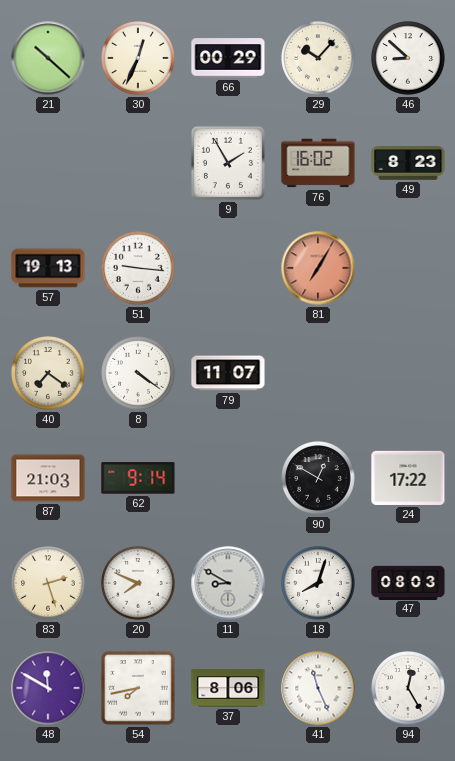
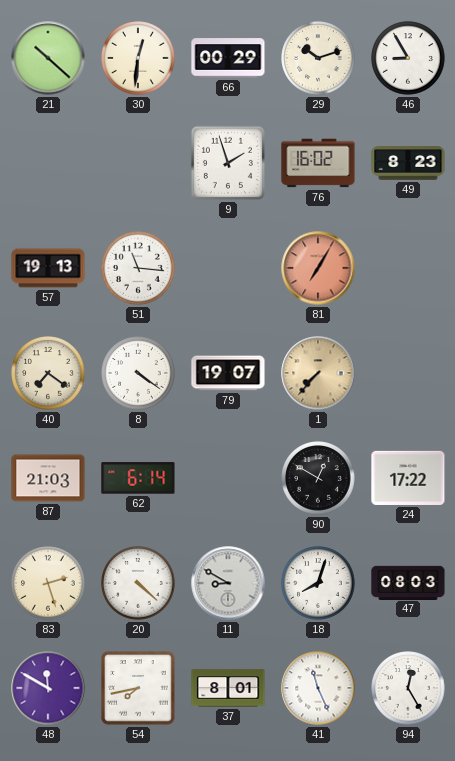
30: 12:34 -> 12:31
29: 10:07 -> 10:12
46: 8:52 -> 8:55
9: 1:55 -> 1:57
51: 9:16 -> 11:16
79: 11:07 -> 19:07
1: none -> 7:37
62: 9:14 -> 6:14
20: 7:49 -> 4:22
37: 8:06 -> 8:01
